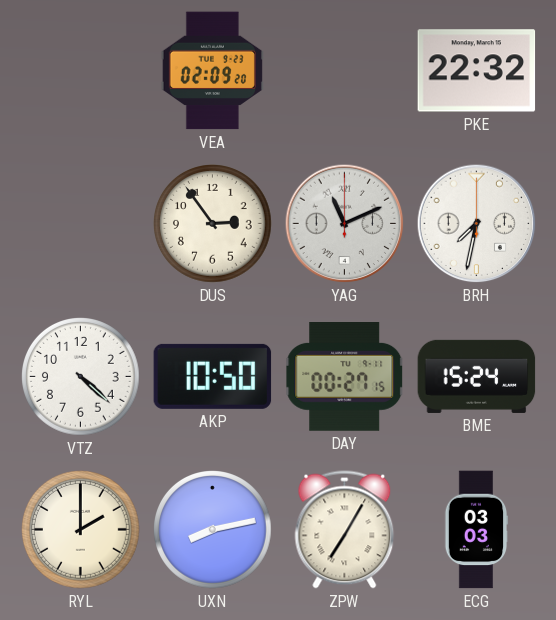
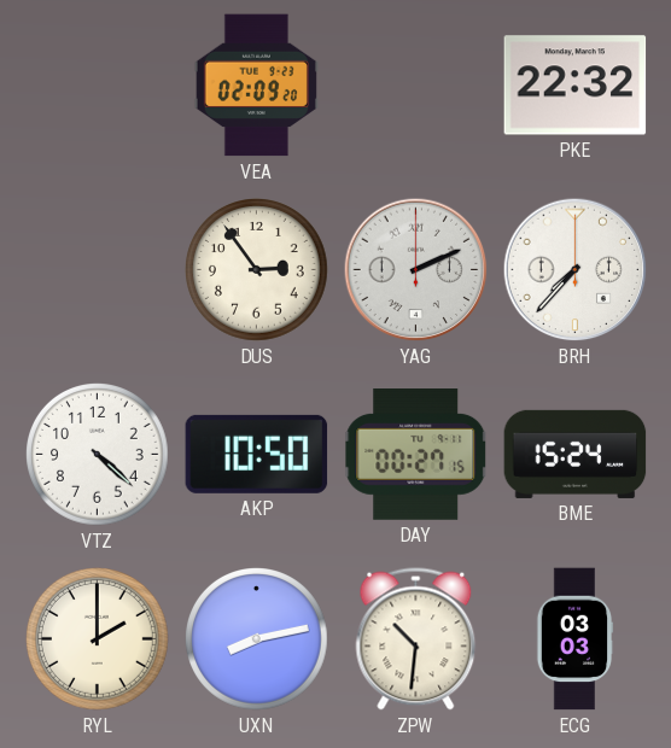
YAG: 11:11 -> 2:11
BRH: 7:32 -> 7:37
ZPW: 7:05 -> 10:31
